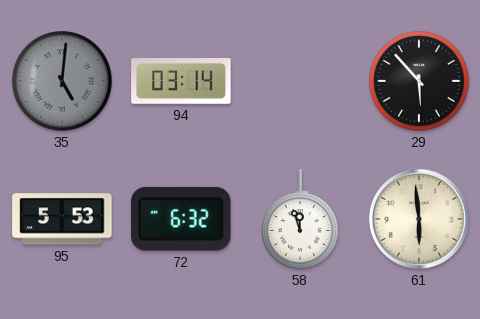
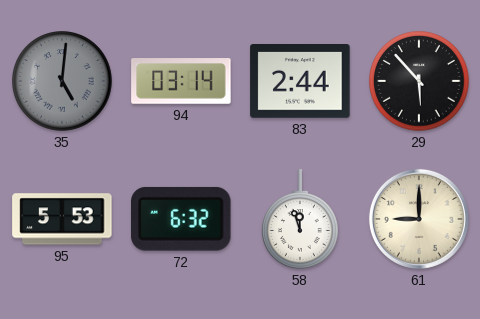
83: none -> 2:44
61: 5:59 -> 9:00
